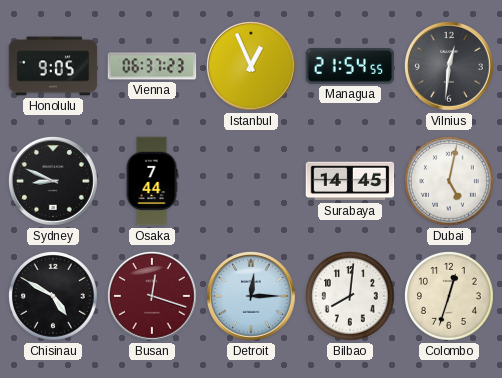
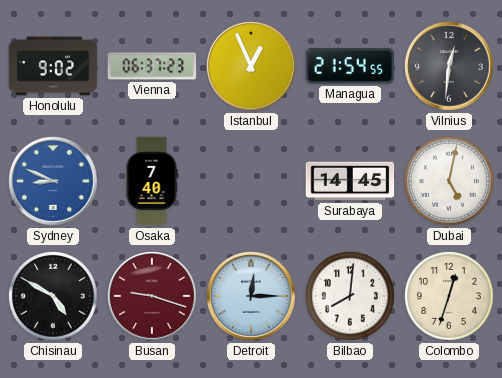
Honolulu: 9:05 -> 9:02
Sydney dial: black -> blue
Osaka: 7:44 -> 7:40
Busan: 12:18 -> 9:18
